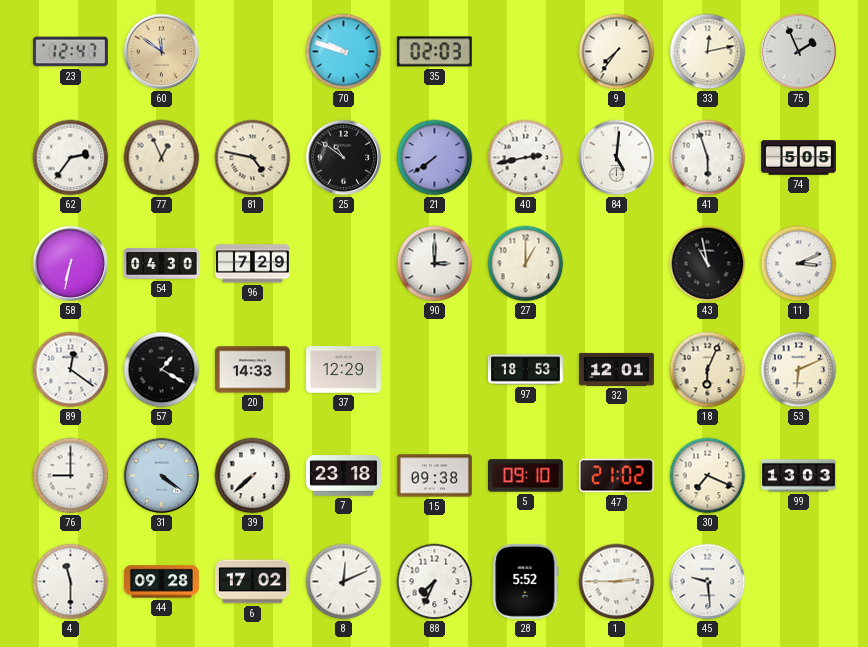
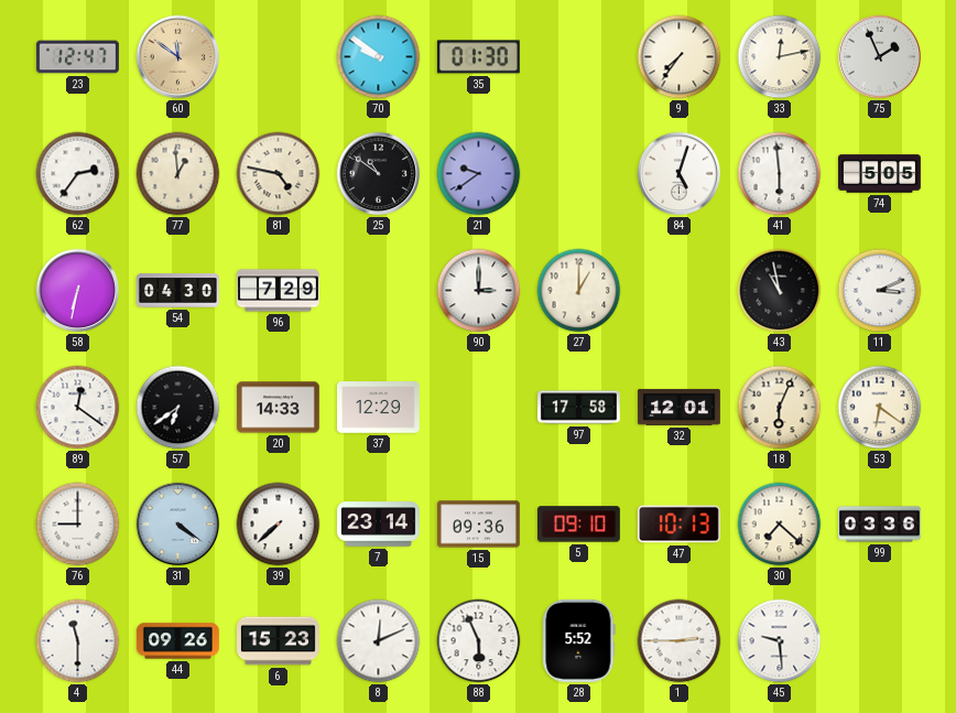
70: 9:48 -> 9:51
35: 02:03 -> 01:30
77: 12:56 -> 12:59
21: 7:39 -> 9:39
40: 2:43 -> none
84: 5:01 -> 5:03
41: 5:57 -> 5:59
57: 1:20 -> 6:39
97: 18:53 -> 17:58
53: 6:11 -> 6:21
7: 23:18 -> 23:14
15: 09:38 -> 09:36
47: 21:02 -> 10:13
30: 7:19 -> 7:22
99: 13:03 -> 03:36
44: 09:28 -> 09:26
6: 17:02 -> 15:23
88: 7:34 -> 5:56
